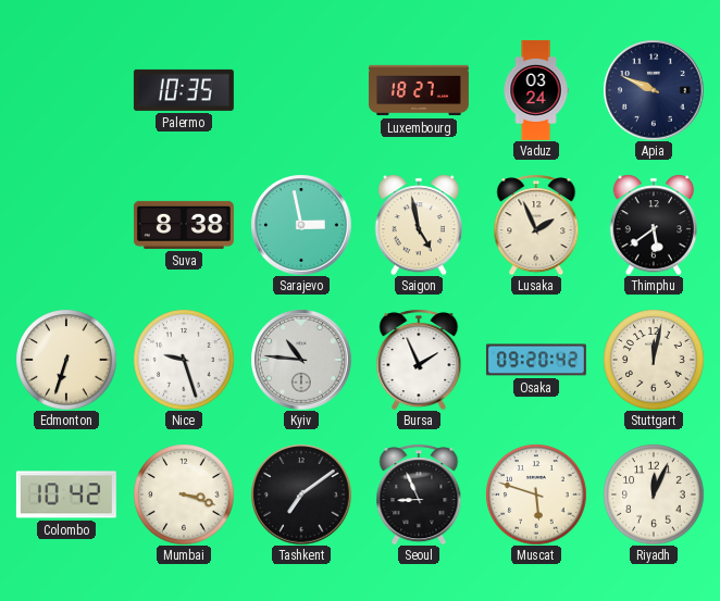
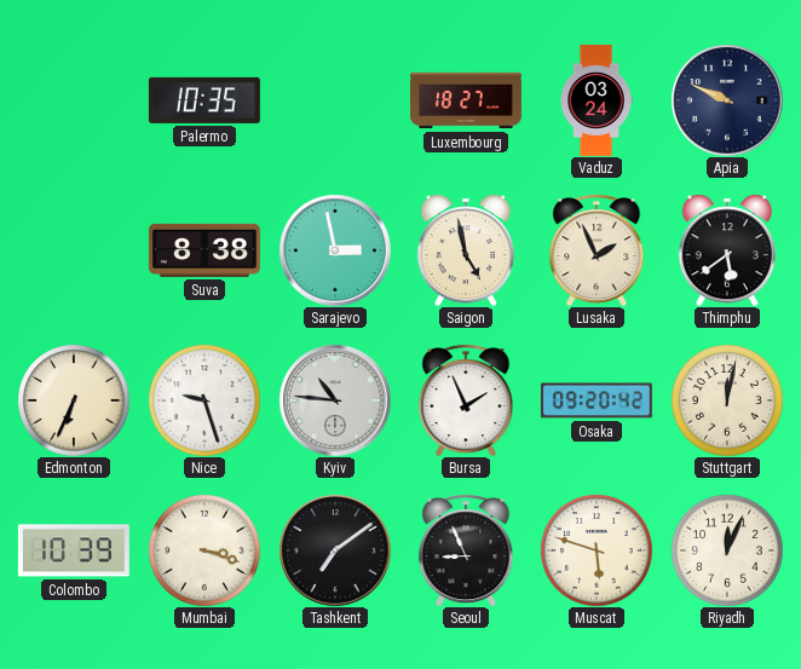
Edmonton: 6:33 -> 6:34
Colombo: 10:42 -> 10:39
